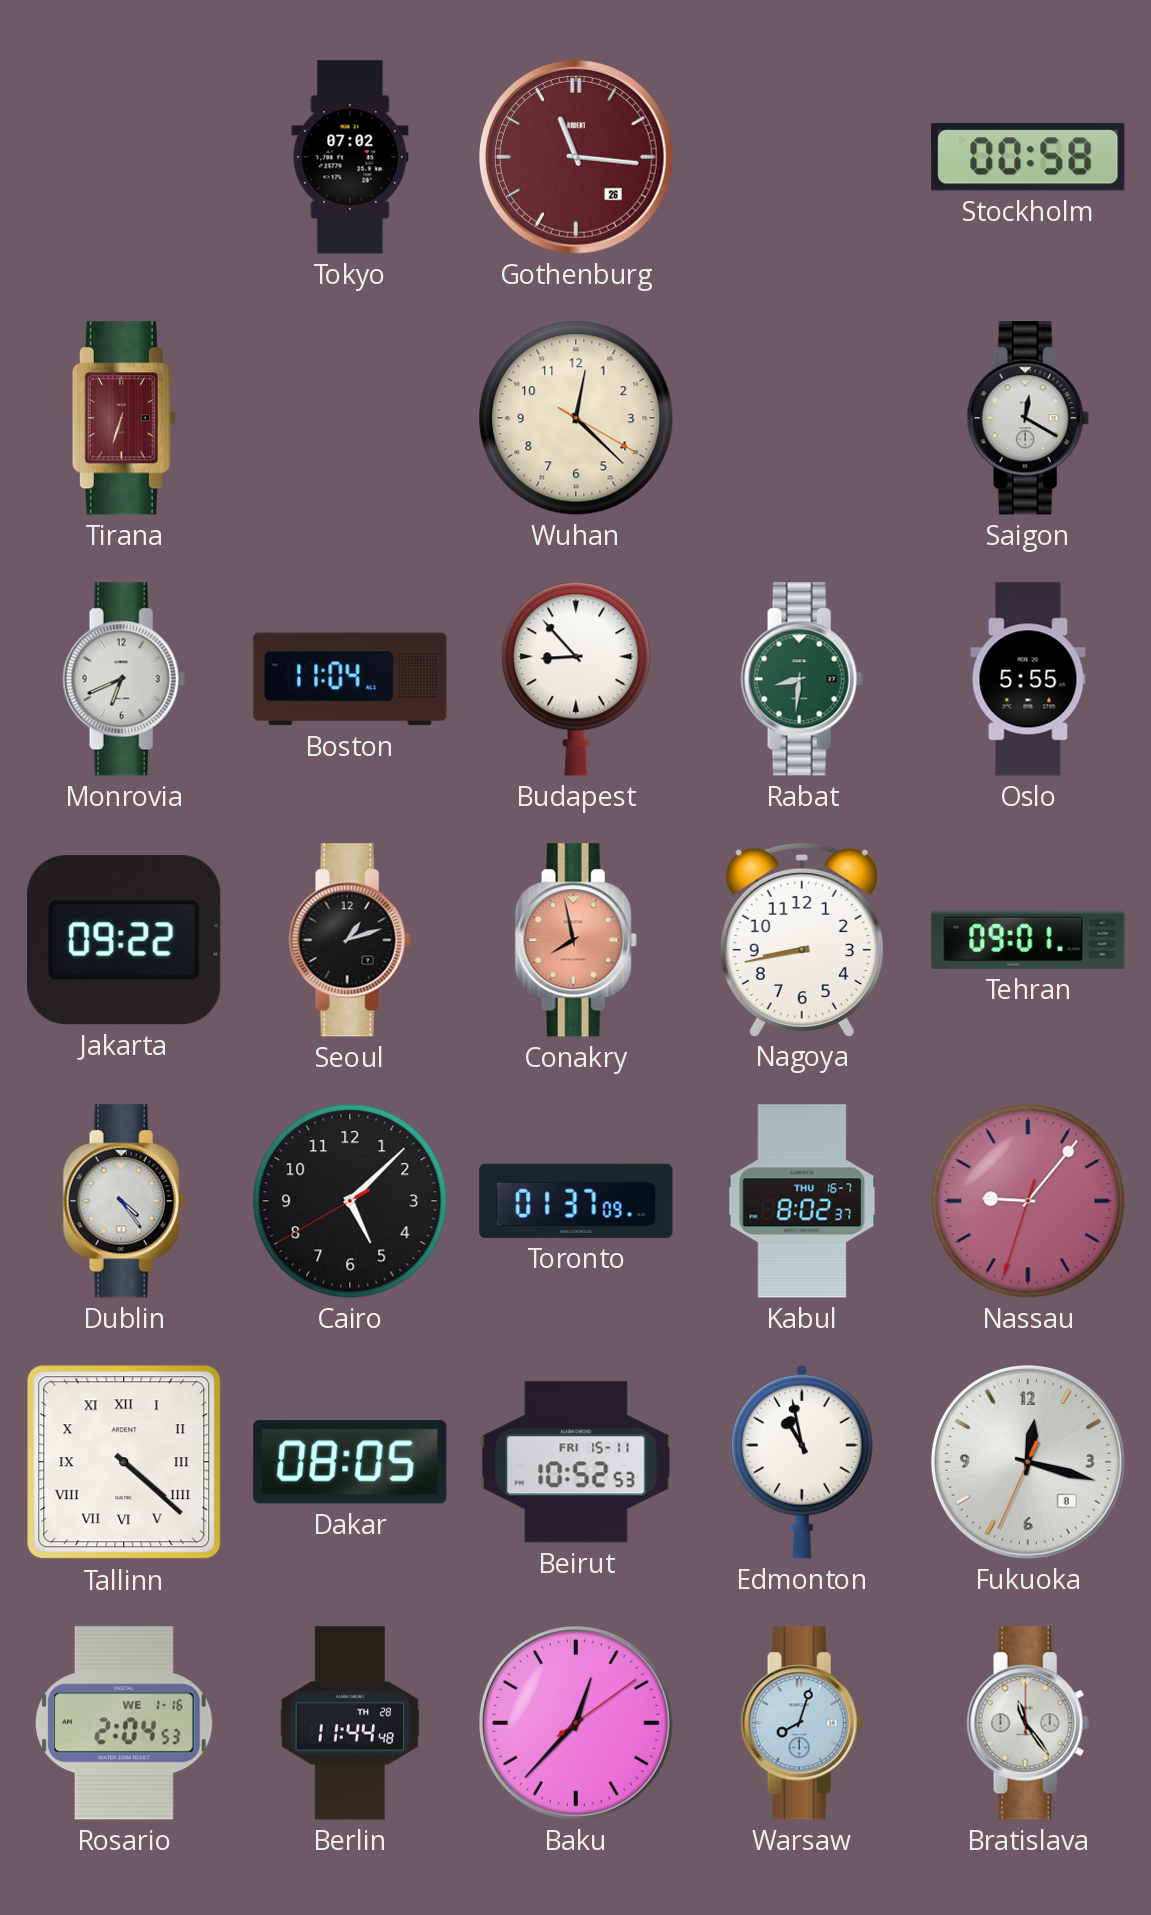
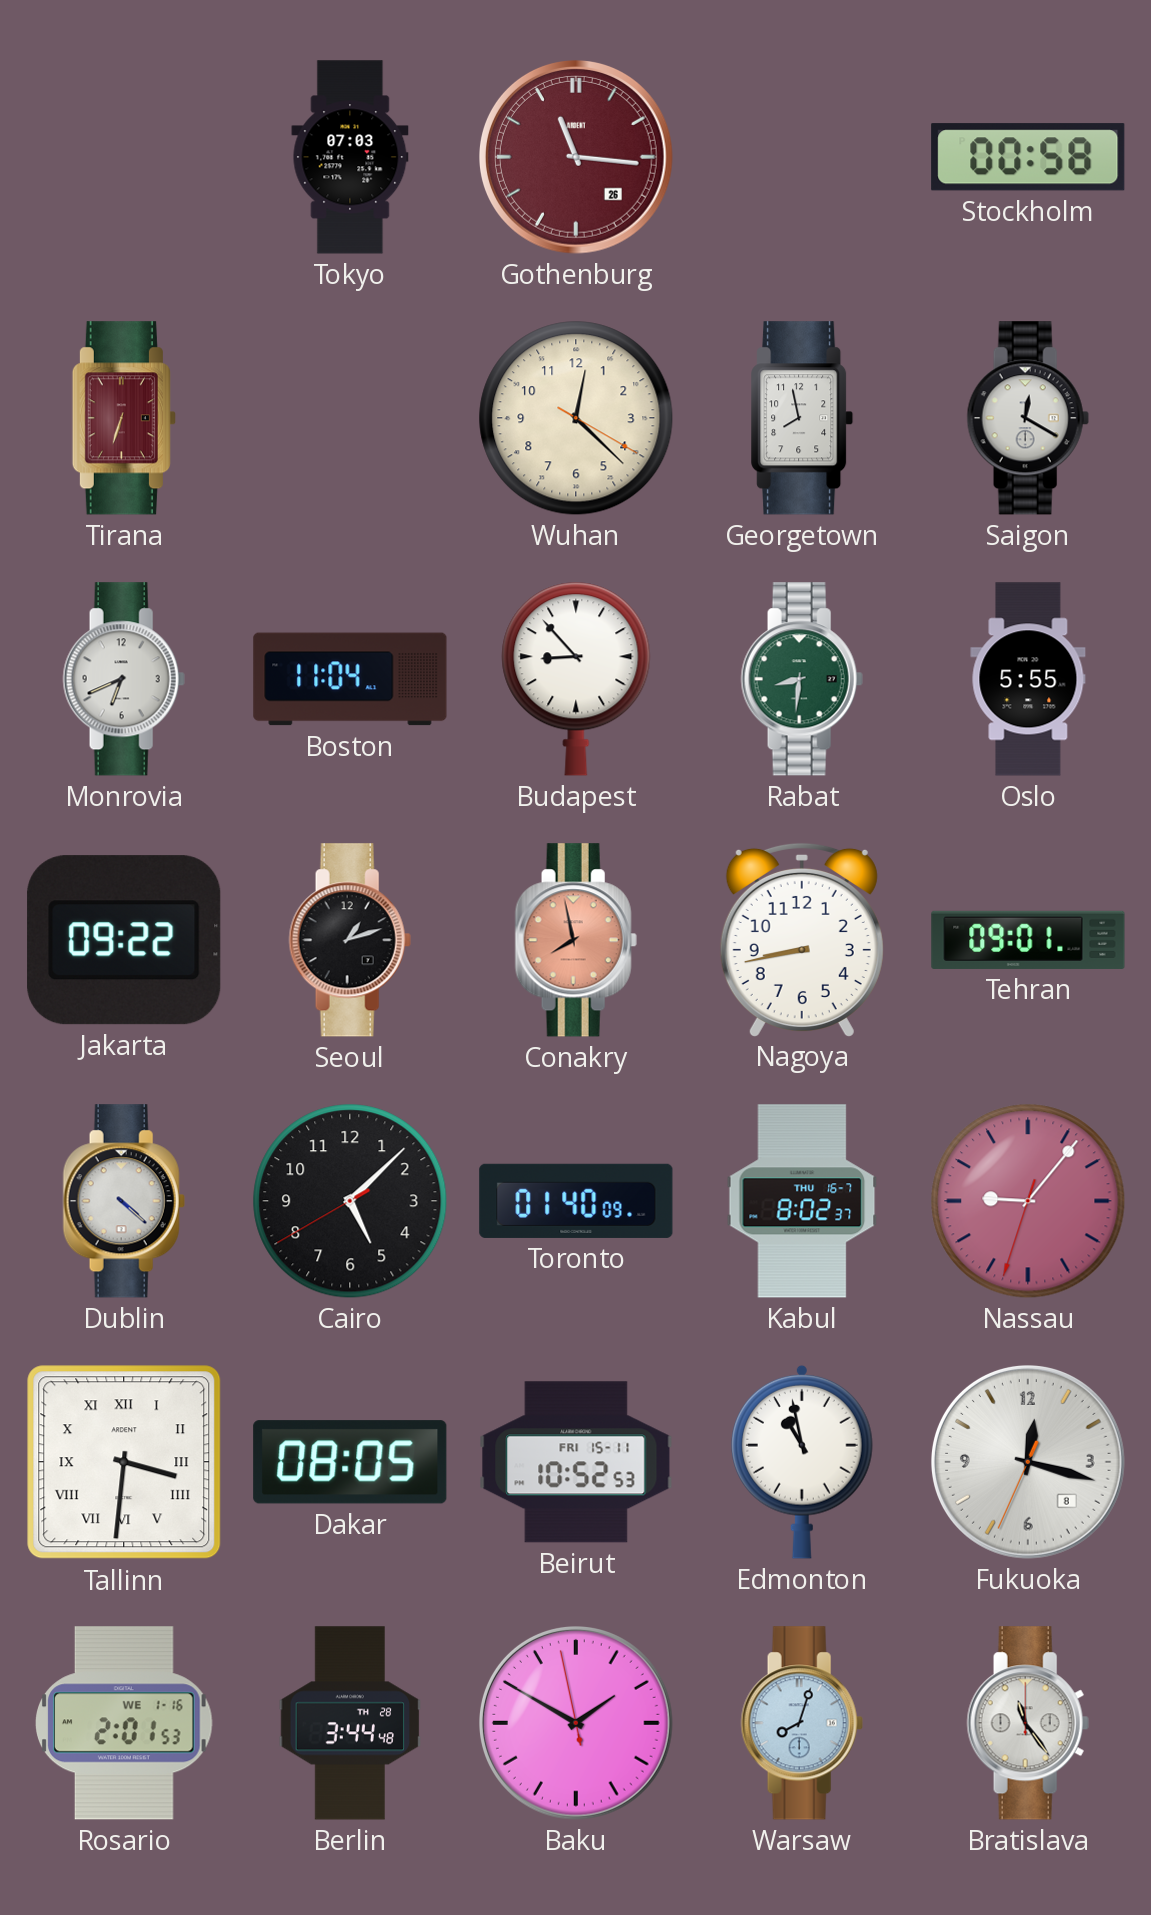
Tokyo: 07:02 -> 07:03
Georgetown: none -> 7:58
Dublin: 4:24 -> 4:22
Toronto: 01:37 -> 01:40
Tallinn: 4:22 -> 3:31
Rosario: 2:04 -> 2:01
Berlin: 11:44 -> 3:44
Baku: 12:37 -> 1:49
